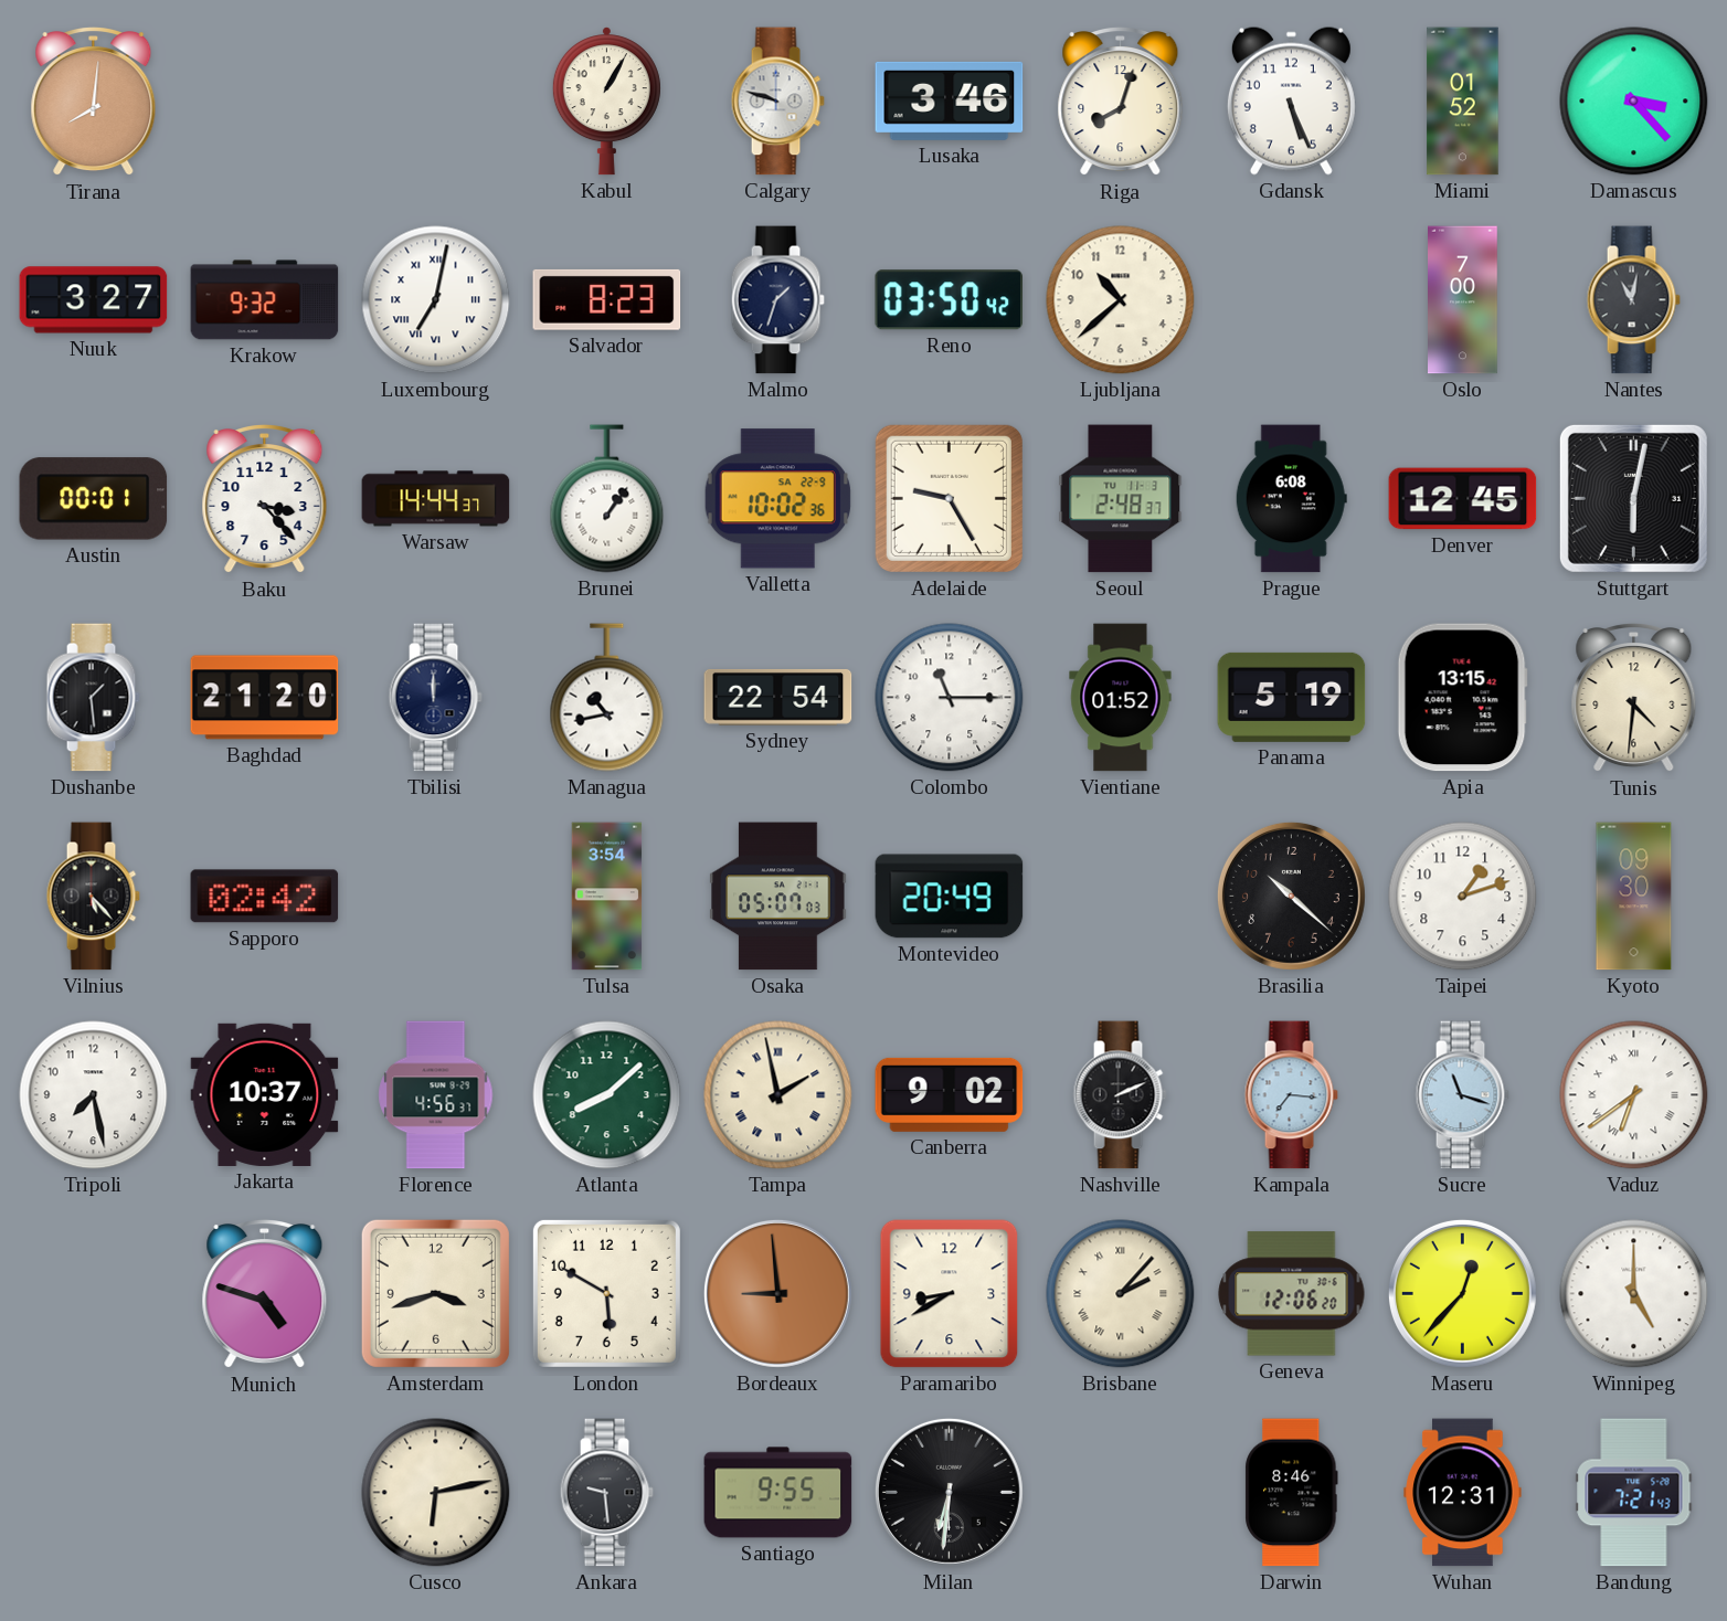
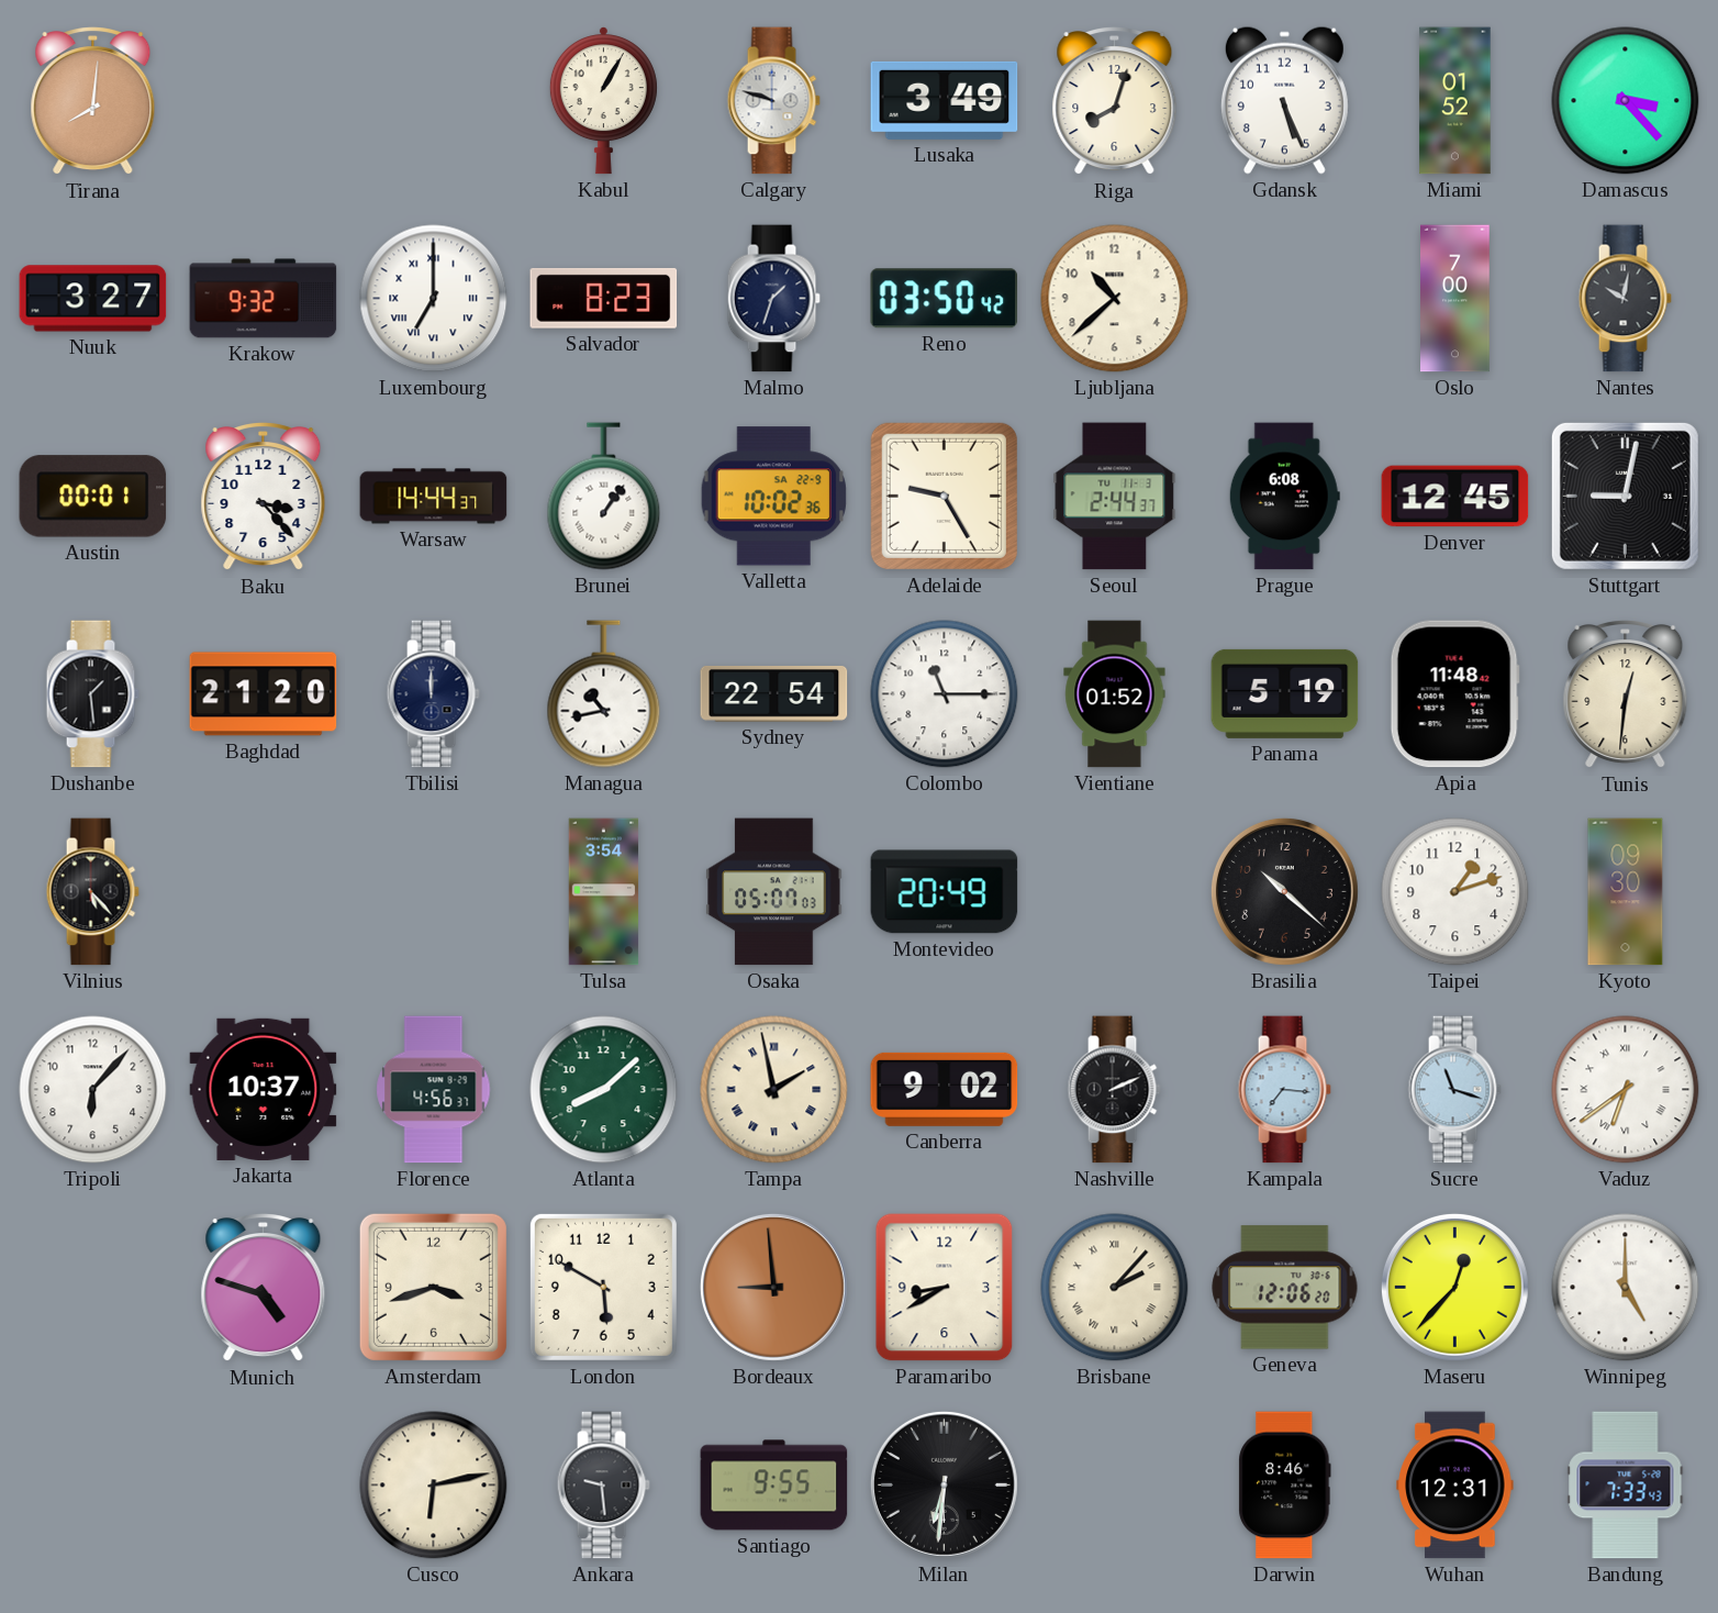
Lusaka: 3:46 -> 3:49
Luxembourg: 7:02 -> 7:00
Nantes: 11:02 -> 10:02
Seoul: 2:48 -> 2:44
Stuttgart: 6:02 -> 9:02
Apia: 13:15 -> 11:48
Tunis: 4:31 -> 12:31
Sapporo: 02:42 -> none
Tripoli: 7:28 -> 6:07
Bandung: 7:21 -> 7:33
